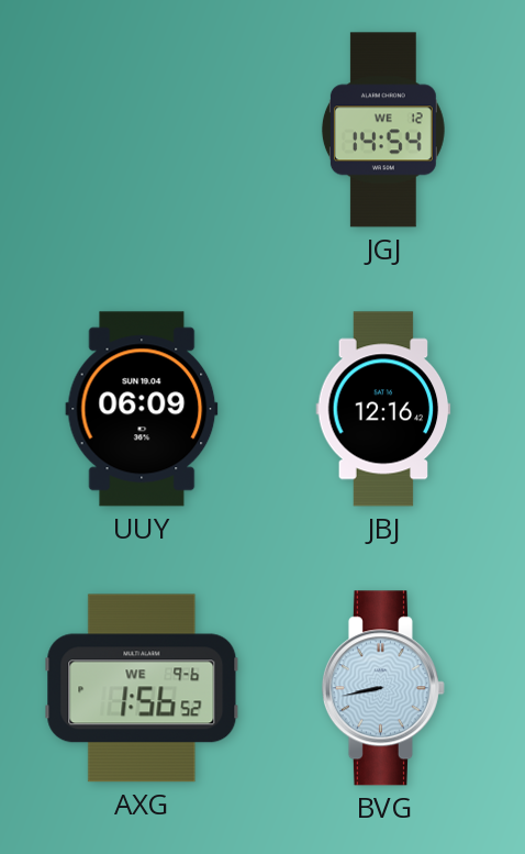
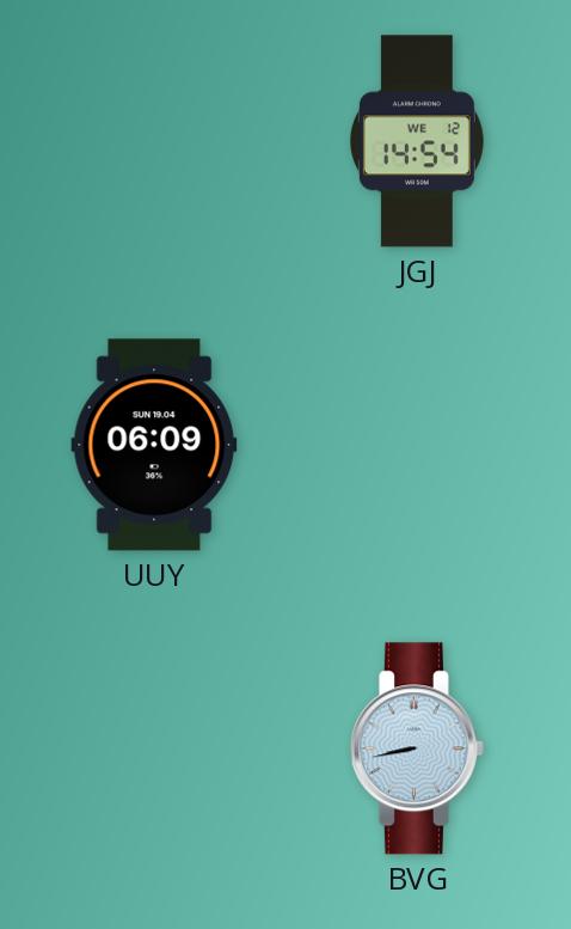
JBJ: 12:16 -> none
AXG: 1:56 -> none
